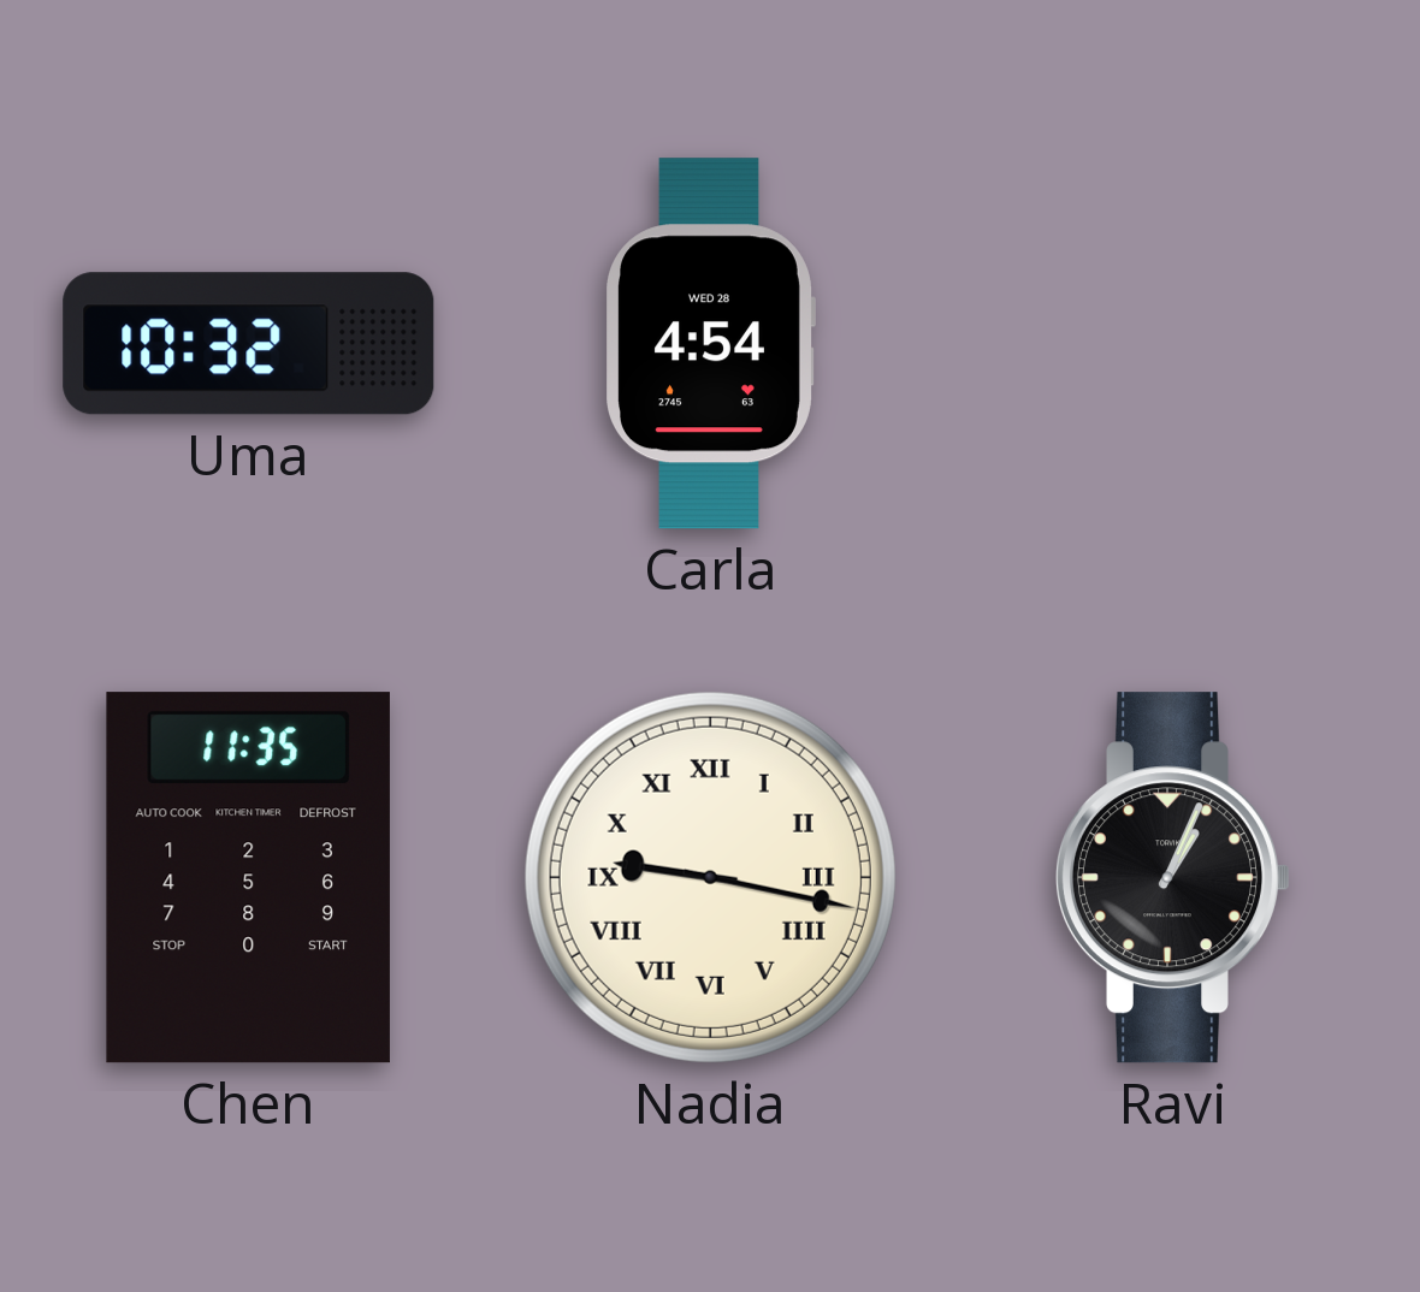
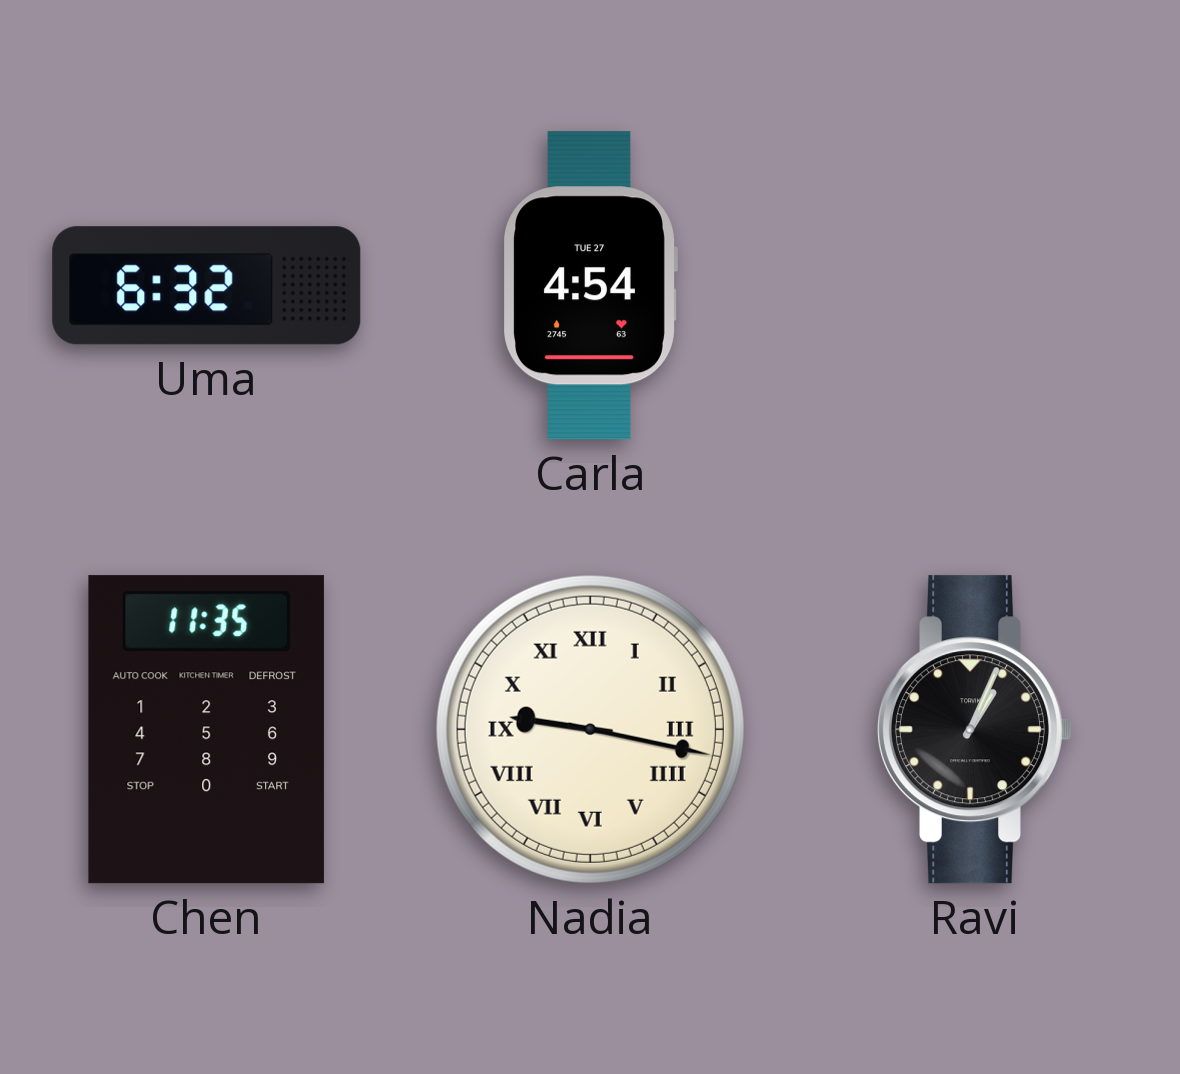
Uma: 10:32 -> 6:32
Carla date: WED 28 -> TUE 27
